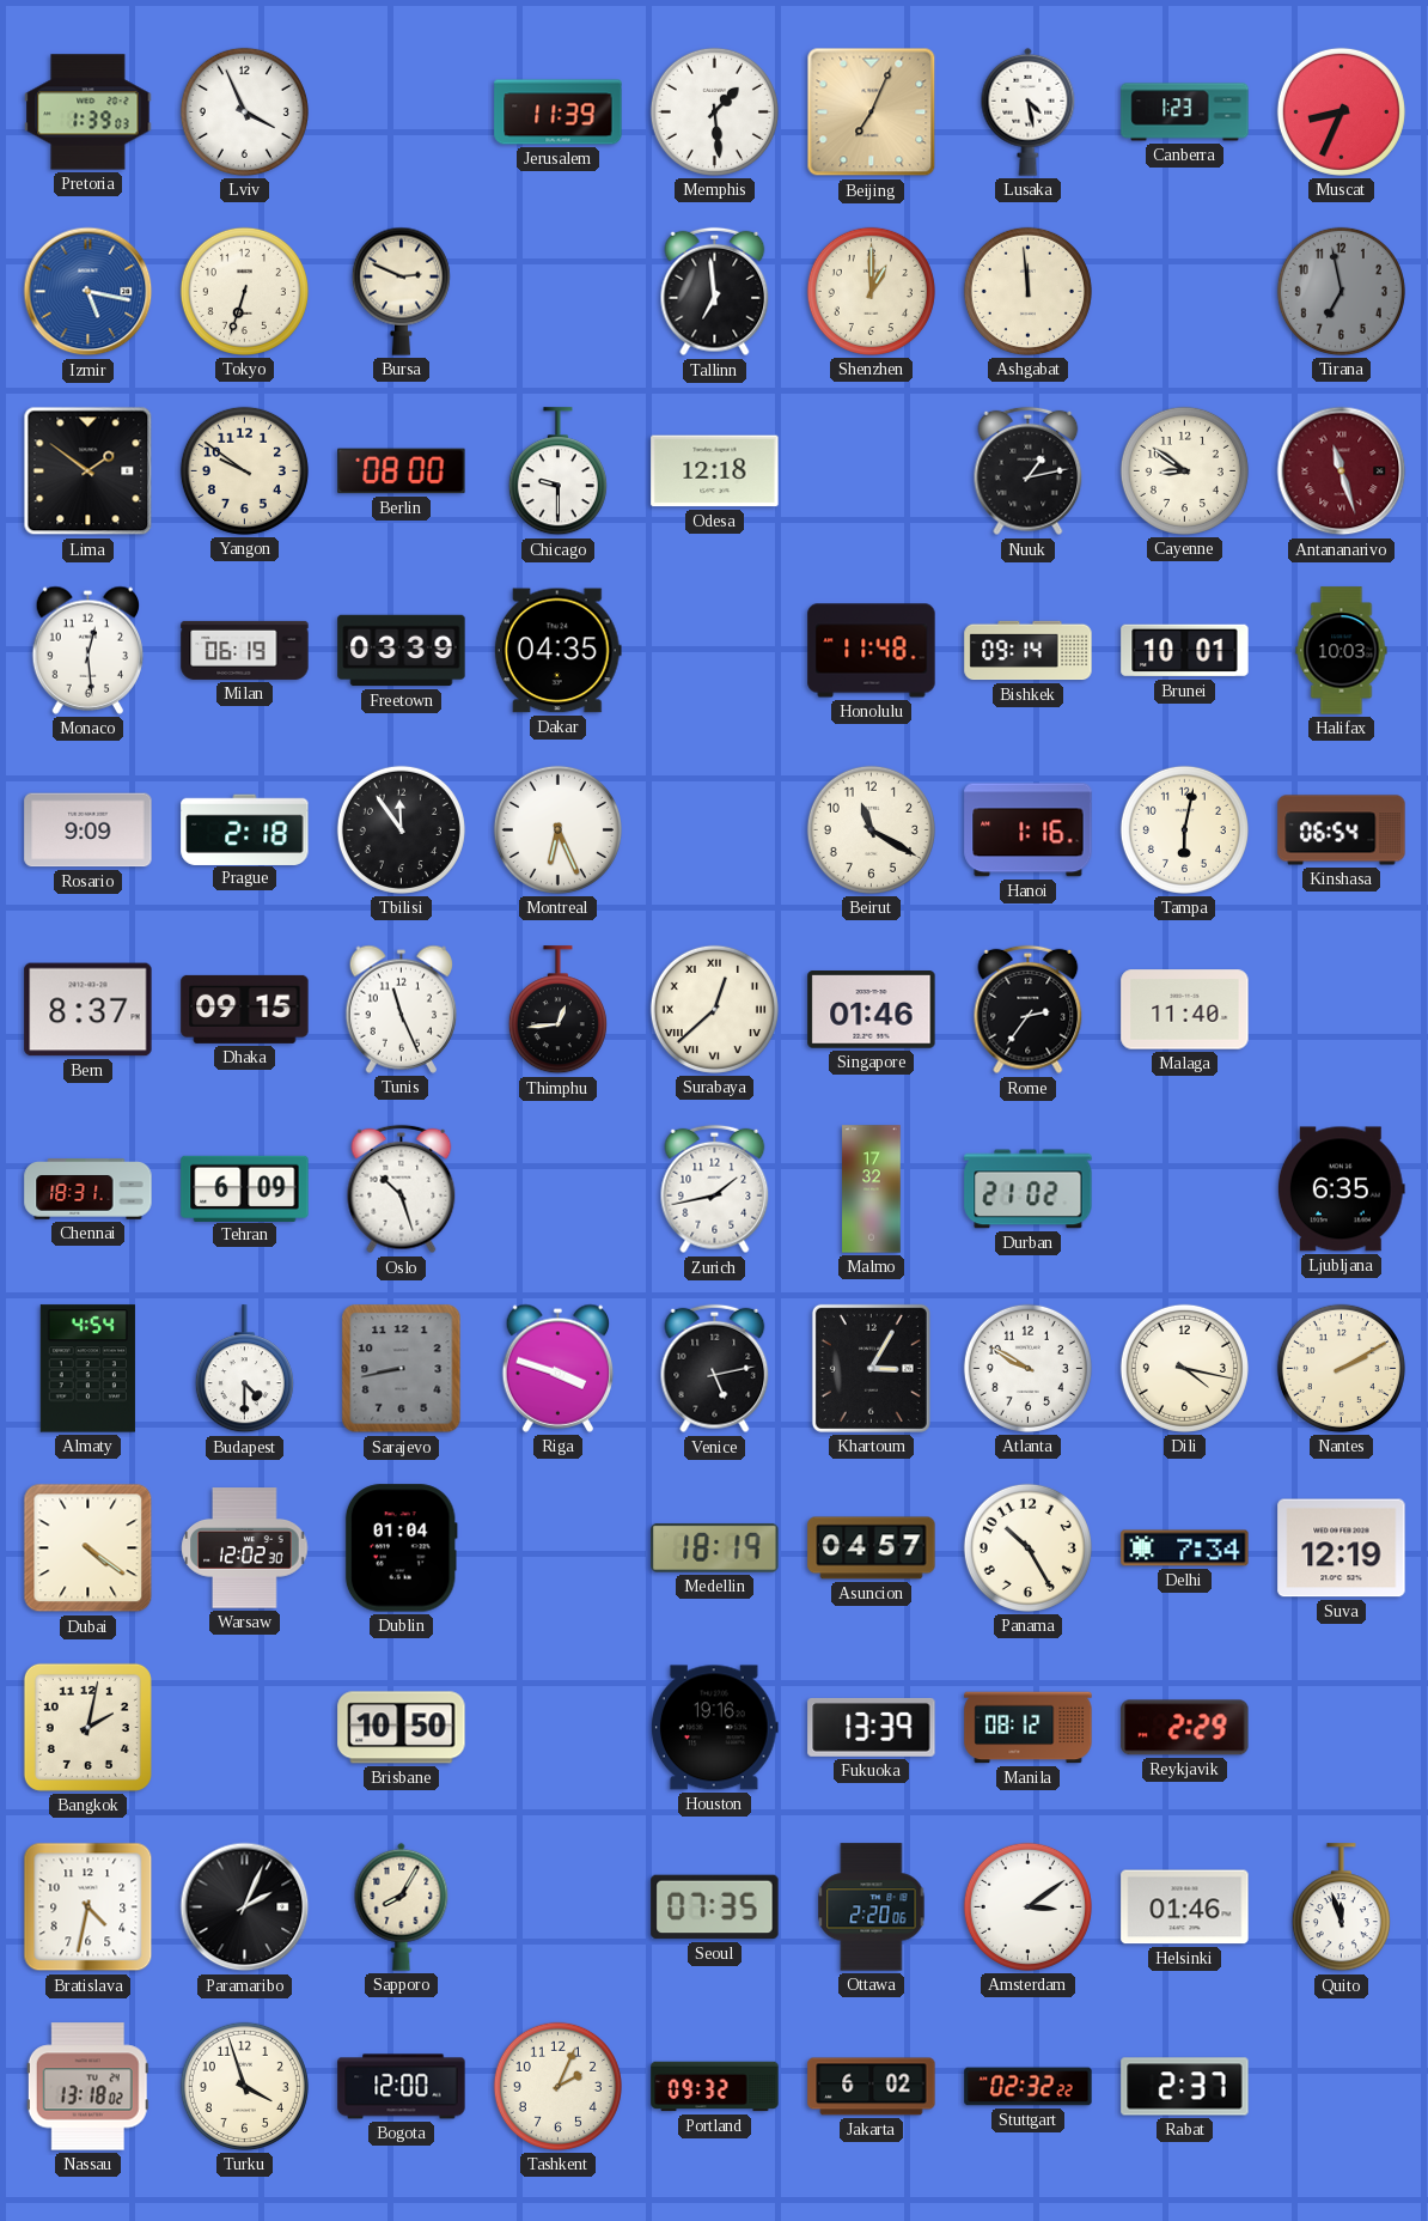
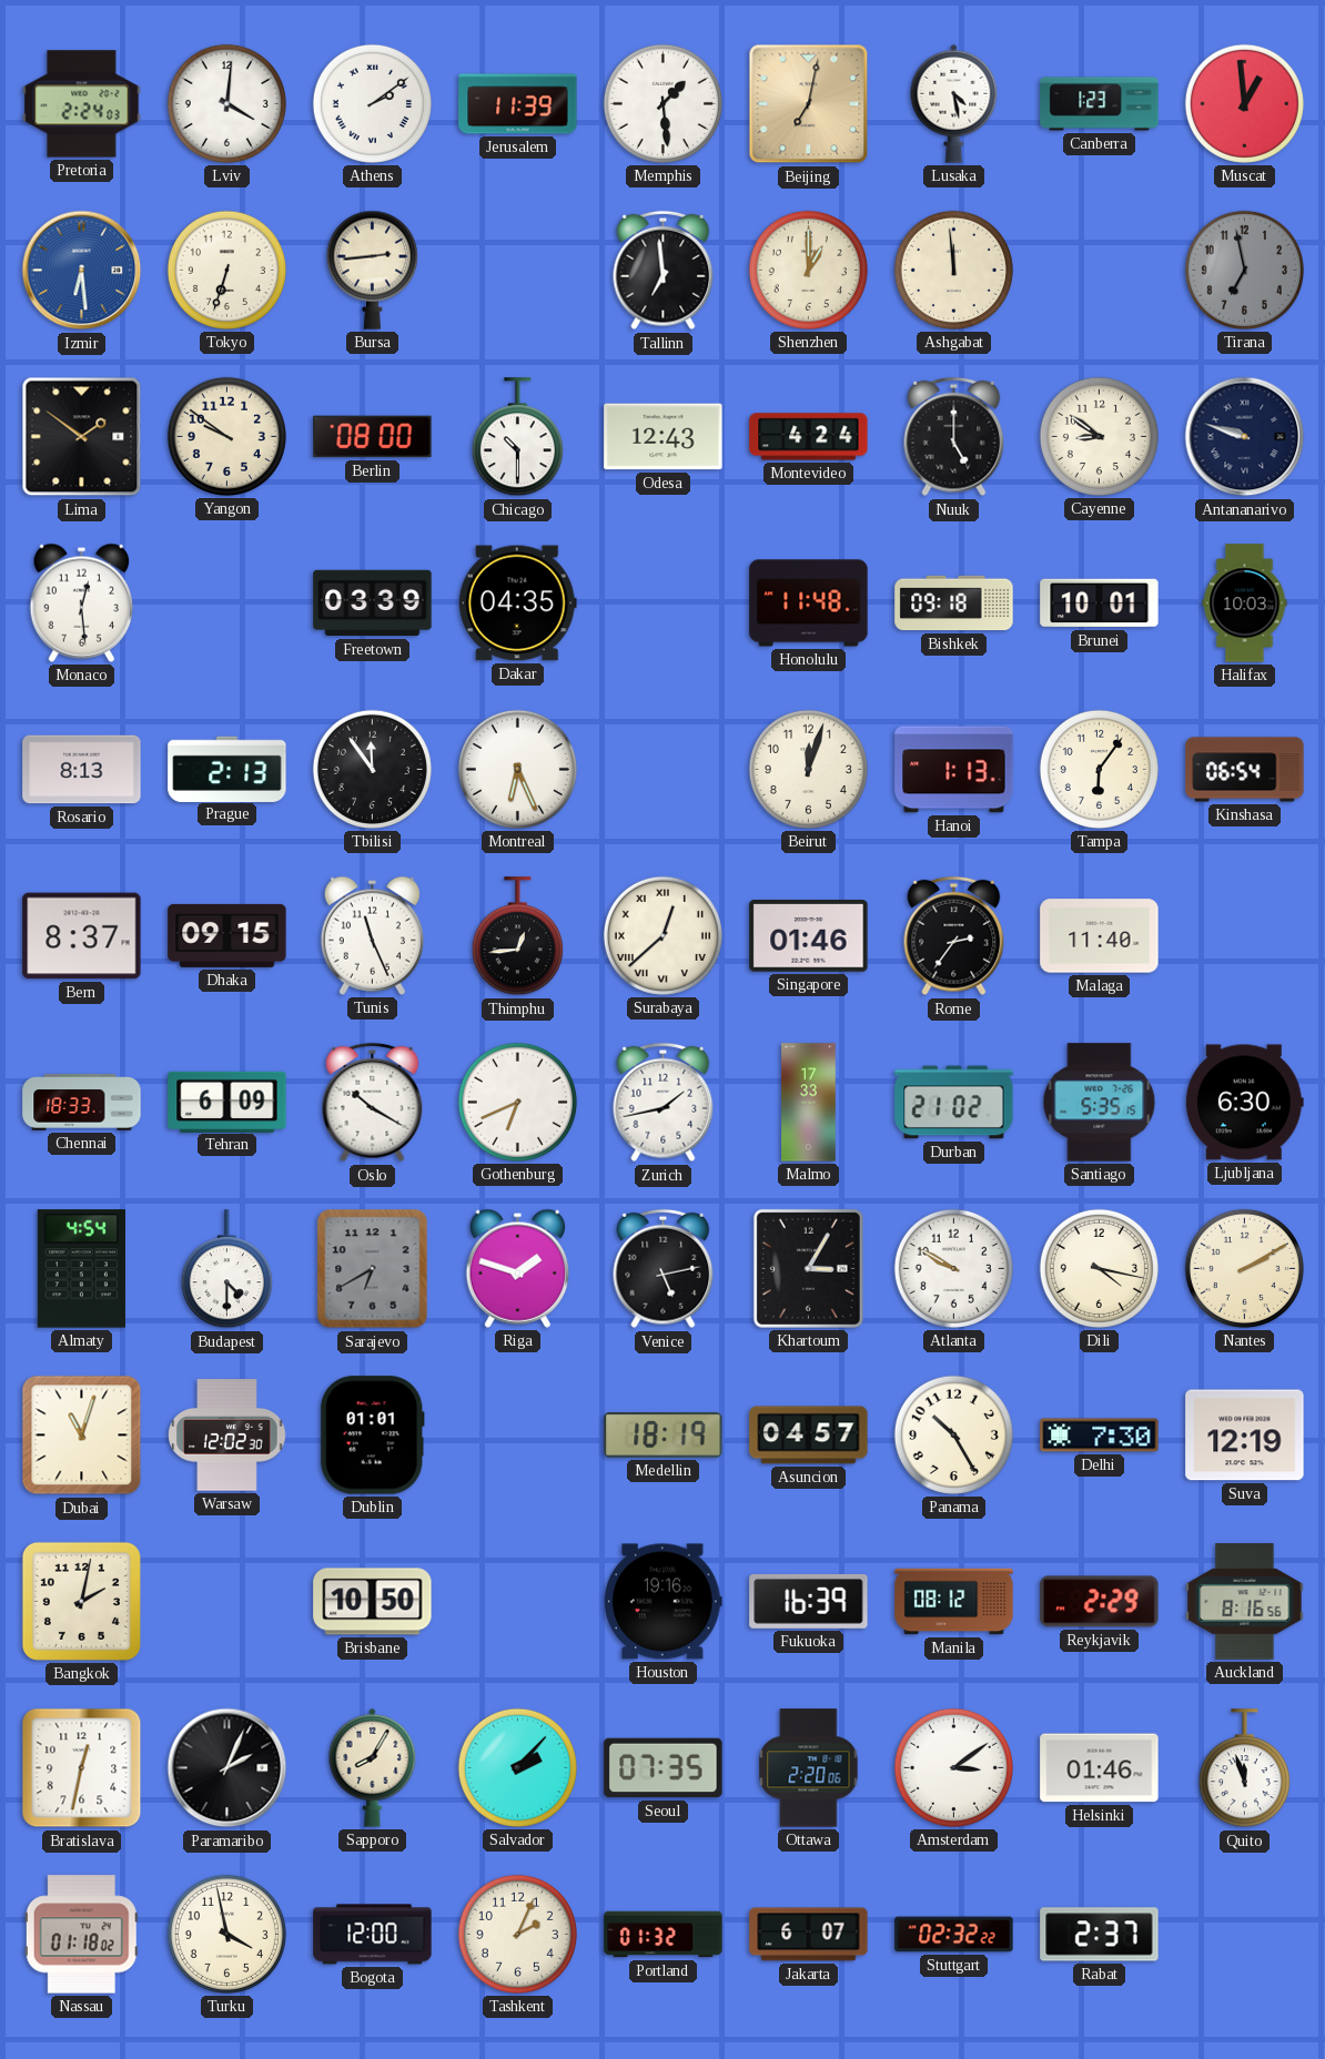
Pretoria: 1:39 -> 2:24
Lviv: 3:56 -> 4:01
Athens: none -> 2:09
Beijing: 7:04 -> 7:02
Muscat: 8:34 -> 12:59
Izmir: 5:17 -> 6:29
Bursa: 2:49 -> 2:44
Chicago: 9:30 -> 10:30
Odesa: 12:18 -> 12:43
Montevideo: none -> 4:24
Nuuk: 1:13 -> 5:00
Antananarivo: 11:27 -> 9:48
Antananarivo dial: burgundy -> navy
Milan: 06:19 -> none
Bishkek: 09:14 -> 09:18
Rosario: 9:09 -> 8:13
Prague: 2:18 -> 2:13
Beirut: 11:20 -> 12:03
Hanoi: 1:16 -> 1:13
Tampa: 6:02 -> 6:06
Chennai: 18:31 -> 18:33
Oslo: 10:27 -> 10:20
Gothenburg: none -> 6:41
Malmo: 17:32 -> 17:33
Santiago: none -> 5:35
Ljubljana: 6:35 -> 6:30
Sarajevo: 8:43 -> 6:40
Riga: 3:48 -> 1:48
Dubai: 4:21 -> 11:03
Dublin: 01:04 -> 01:01
Delhi: 7:34 -> 7:30
Fukuoka: 13:39 -> 16:39
Auckland: none -> 8:16
Bratislava: 4:32 -> 12:32
Salvador: none -> 2:07
Nassau: 13:18 -> 01:18
Turku: 3:57 -> 3:58
Portland: 09:32 -> 01:32
Jakarta: 6:02 -> 6:07
